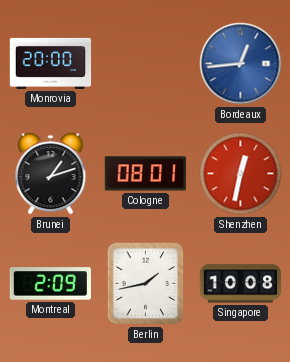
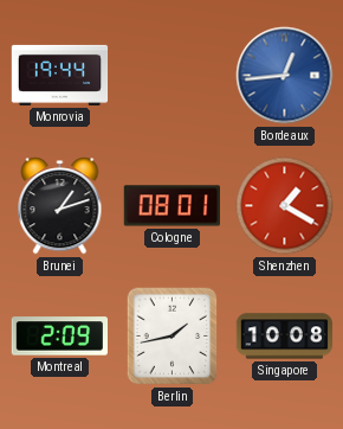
Monrovia: 20:00 -> 19:44
Shenzhen: 12:32 -> 1:20
